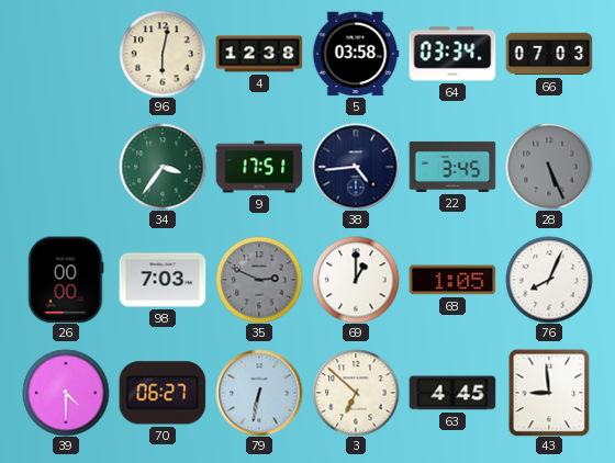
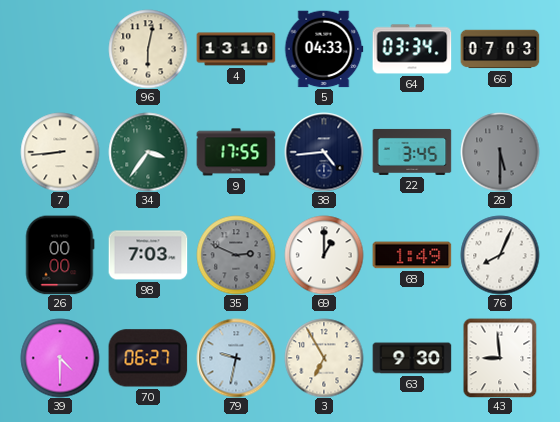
4: 12:38 -> 13:10
5: 03:58 -> 04:33
7: none -> 8:44
9: 17:51 -> 17:55
28: 5:26 -> 5:30
68: 1:05 -> 1:49
79: 6:32 -> 9:32
3: 6:52 -> 6:55
63: 4:45 -> 9:30
